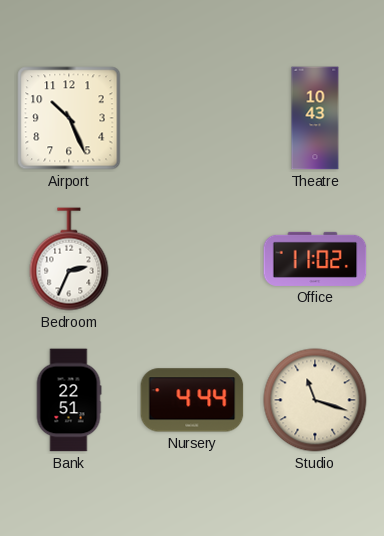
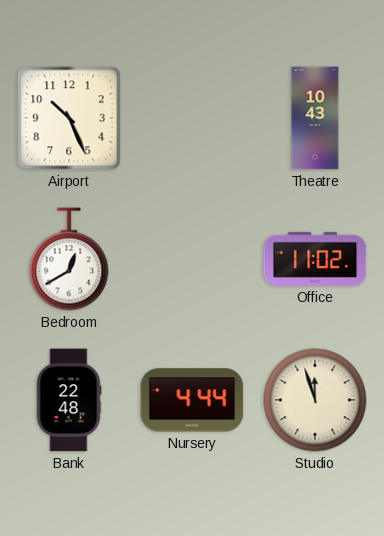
Bedroom: 2:34 -> 12:40
Bank: 22:51 -> 22:48
Studio: 11:18 -> 11:57
